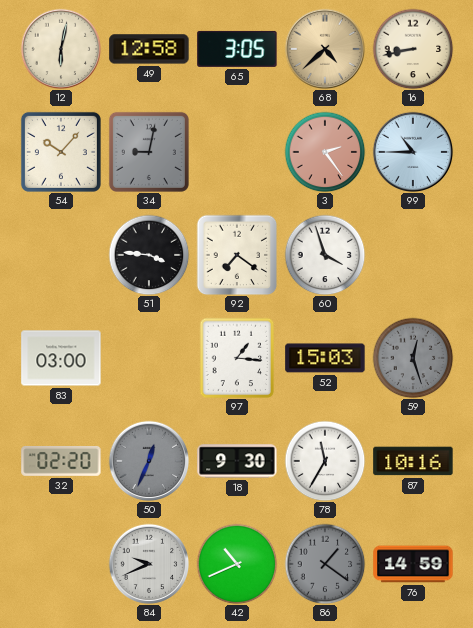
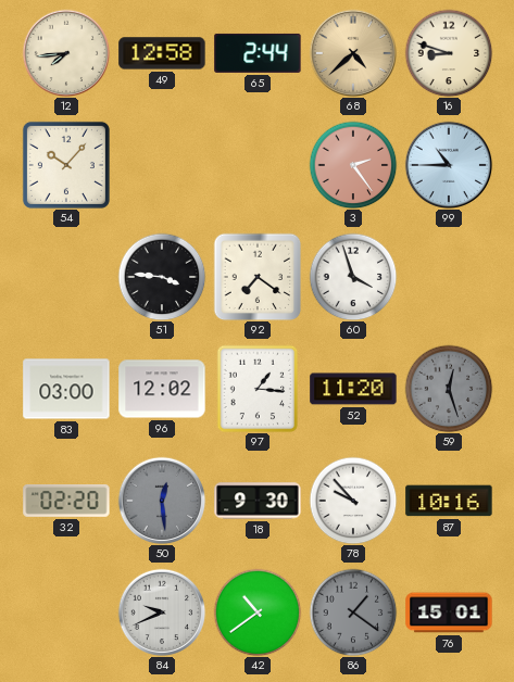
12: 6:02 -> 7:44
65: 3:05 -> 2:44
16: 8:43 -> 8:48
34: 9:02 -> none
96: none -> 12:02
52: 15:03 -> 11:20
50: 12:34 -> 12:29
78: 11:35 -> 9:53
42: 10:41 -> 10:39
76: 14:59 -> 15:01
